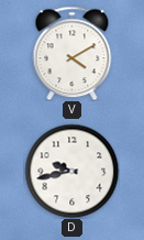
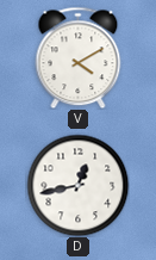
D: 9:43 -> 12:43
